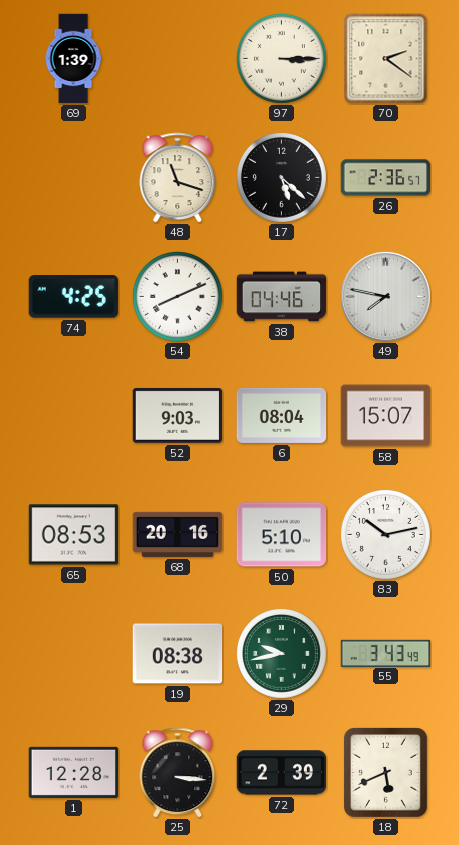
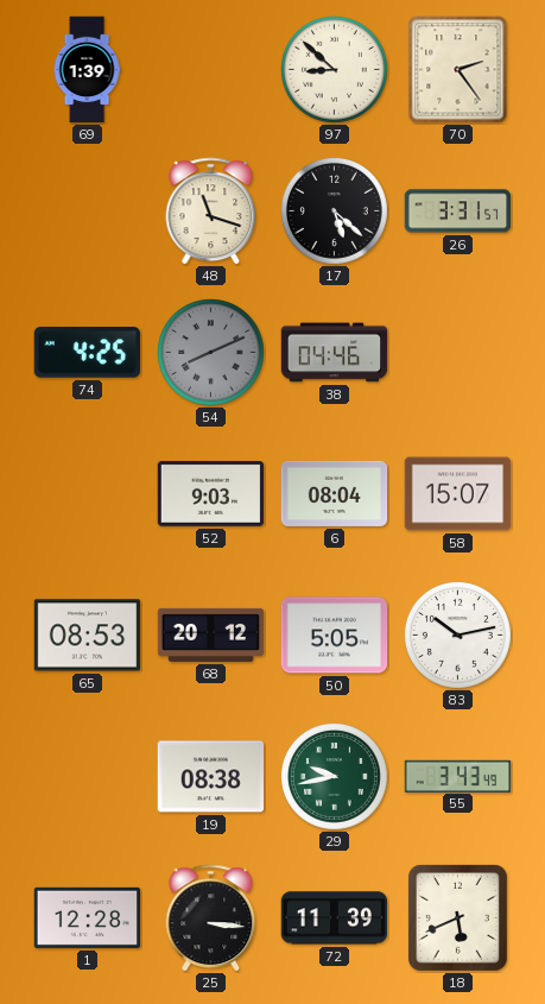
97: 3:15 -> 8:52
70: 2:21 -> 2:24
26: 2:36 -> 3:31
54 dial: white -> grey
49: 7:47 -> none
68: 20:16 -> 20:12
50: 5:10 -> 5:05
72: 2:39 -> 11:39
